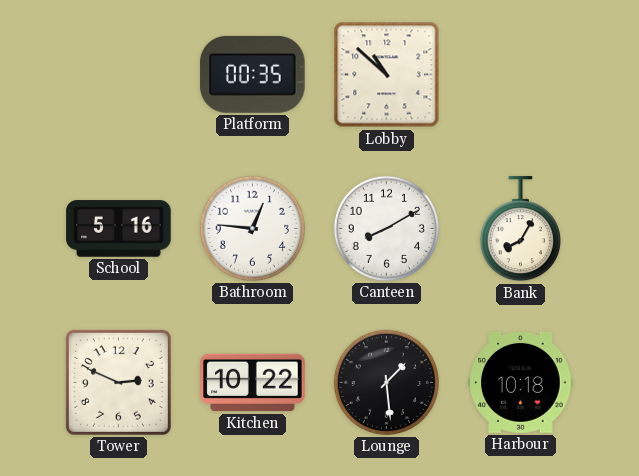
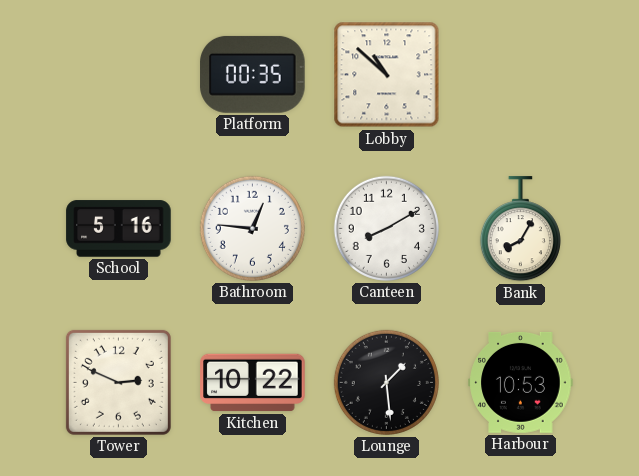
Harbour: 10:18 -> 10:53
